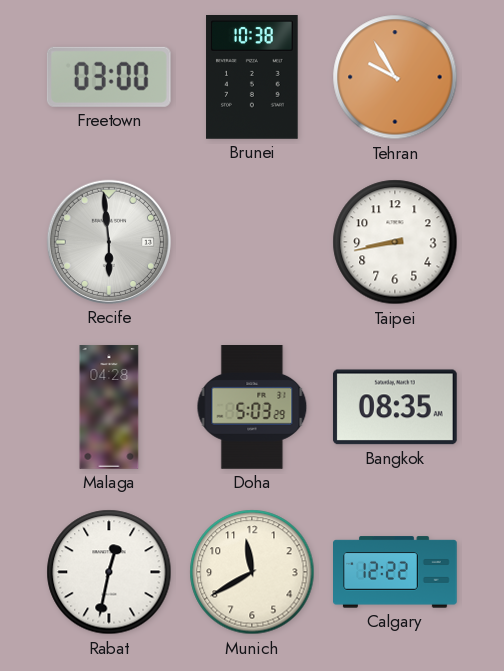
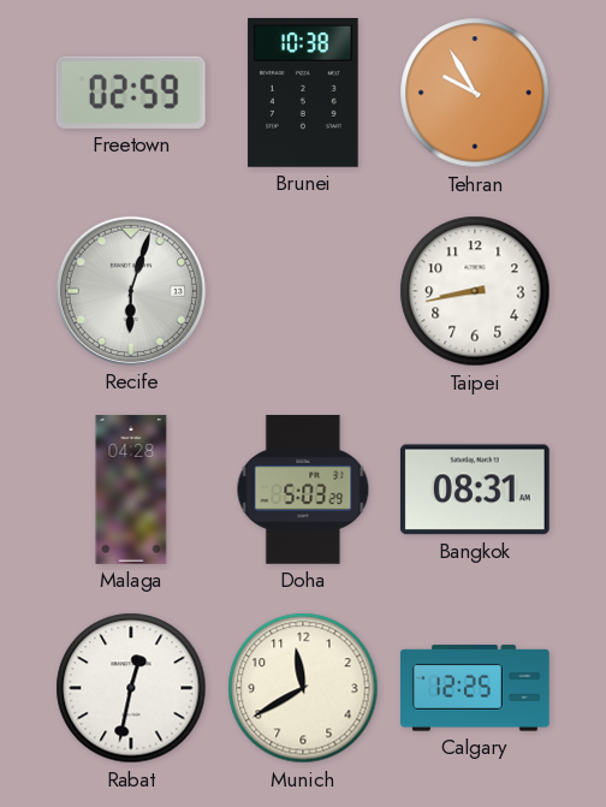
Freetown: 03:00 -> 02:59
Recife: 5:59 -> 6:03
Bangkok: 08:35 -> 08:31
Calgary: 12:22 -> 12:25
